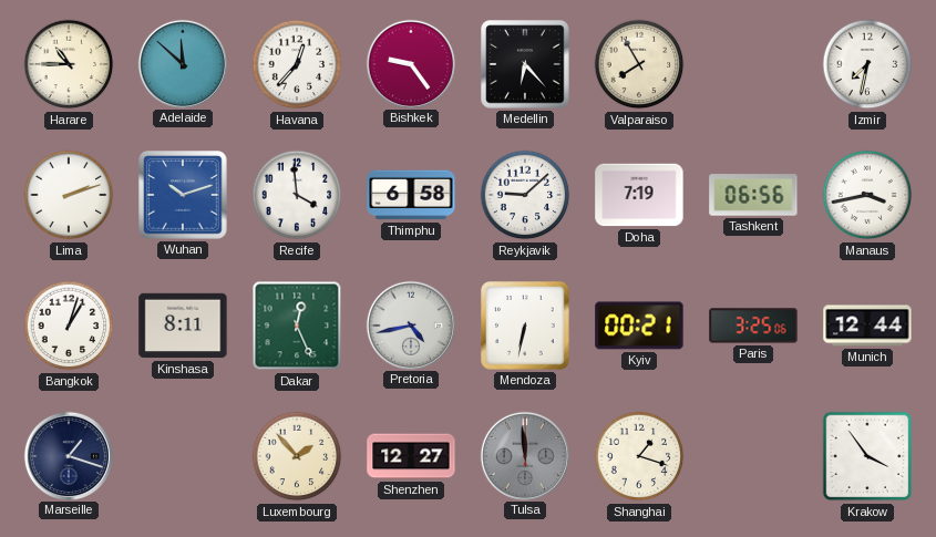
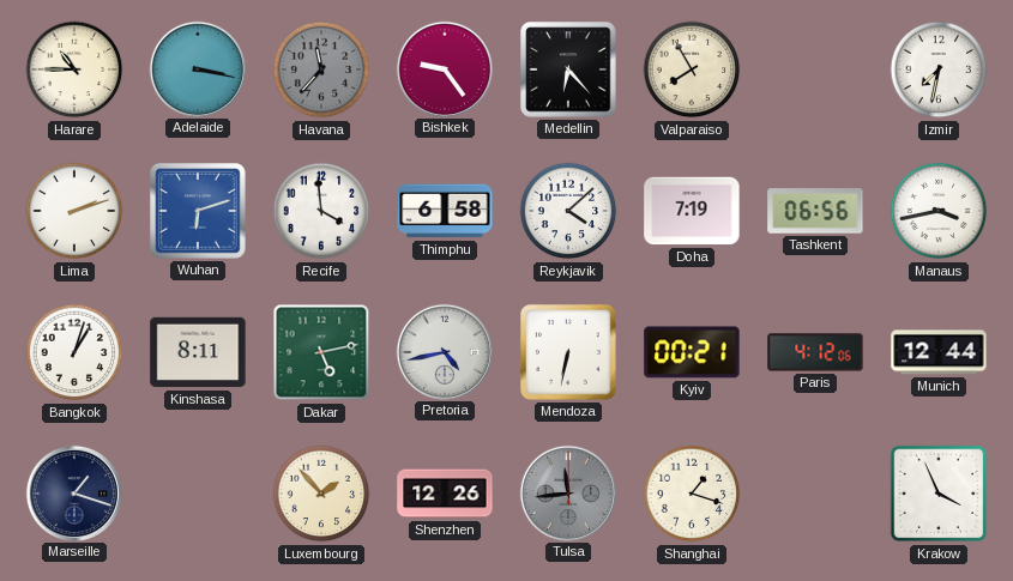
Adelaide: 11:52 -> 3:17
Havana: 12:37 -> 11:37
Havana dial: white -> grey
Wuhan: 10:12 -> 6:12
Reykjavik: 9:08 -> 4:08
Dakar: 12:26 -> 5:13
Paris: 3:25 -> 4:12
Shenzhen: 12:27 -> 12:26
Tulsa: 11:59 -> 11:44
Krakow: 3:54 -> 3:56
